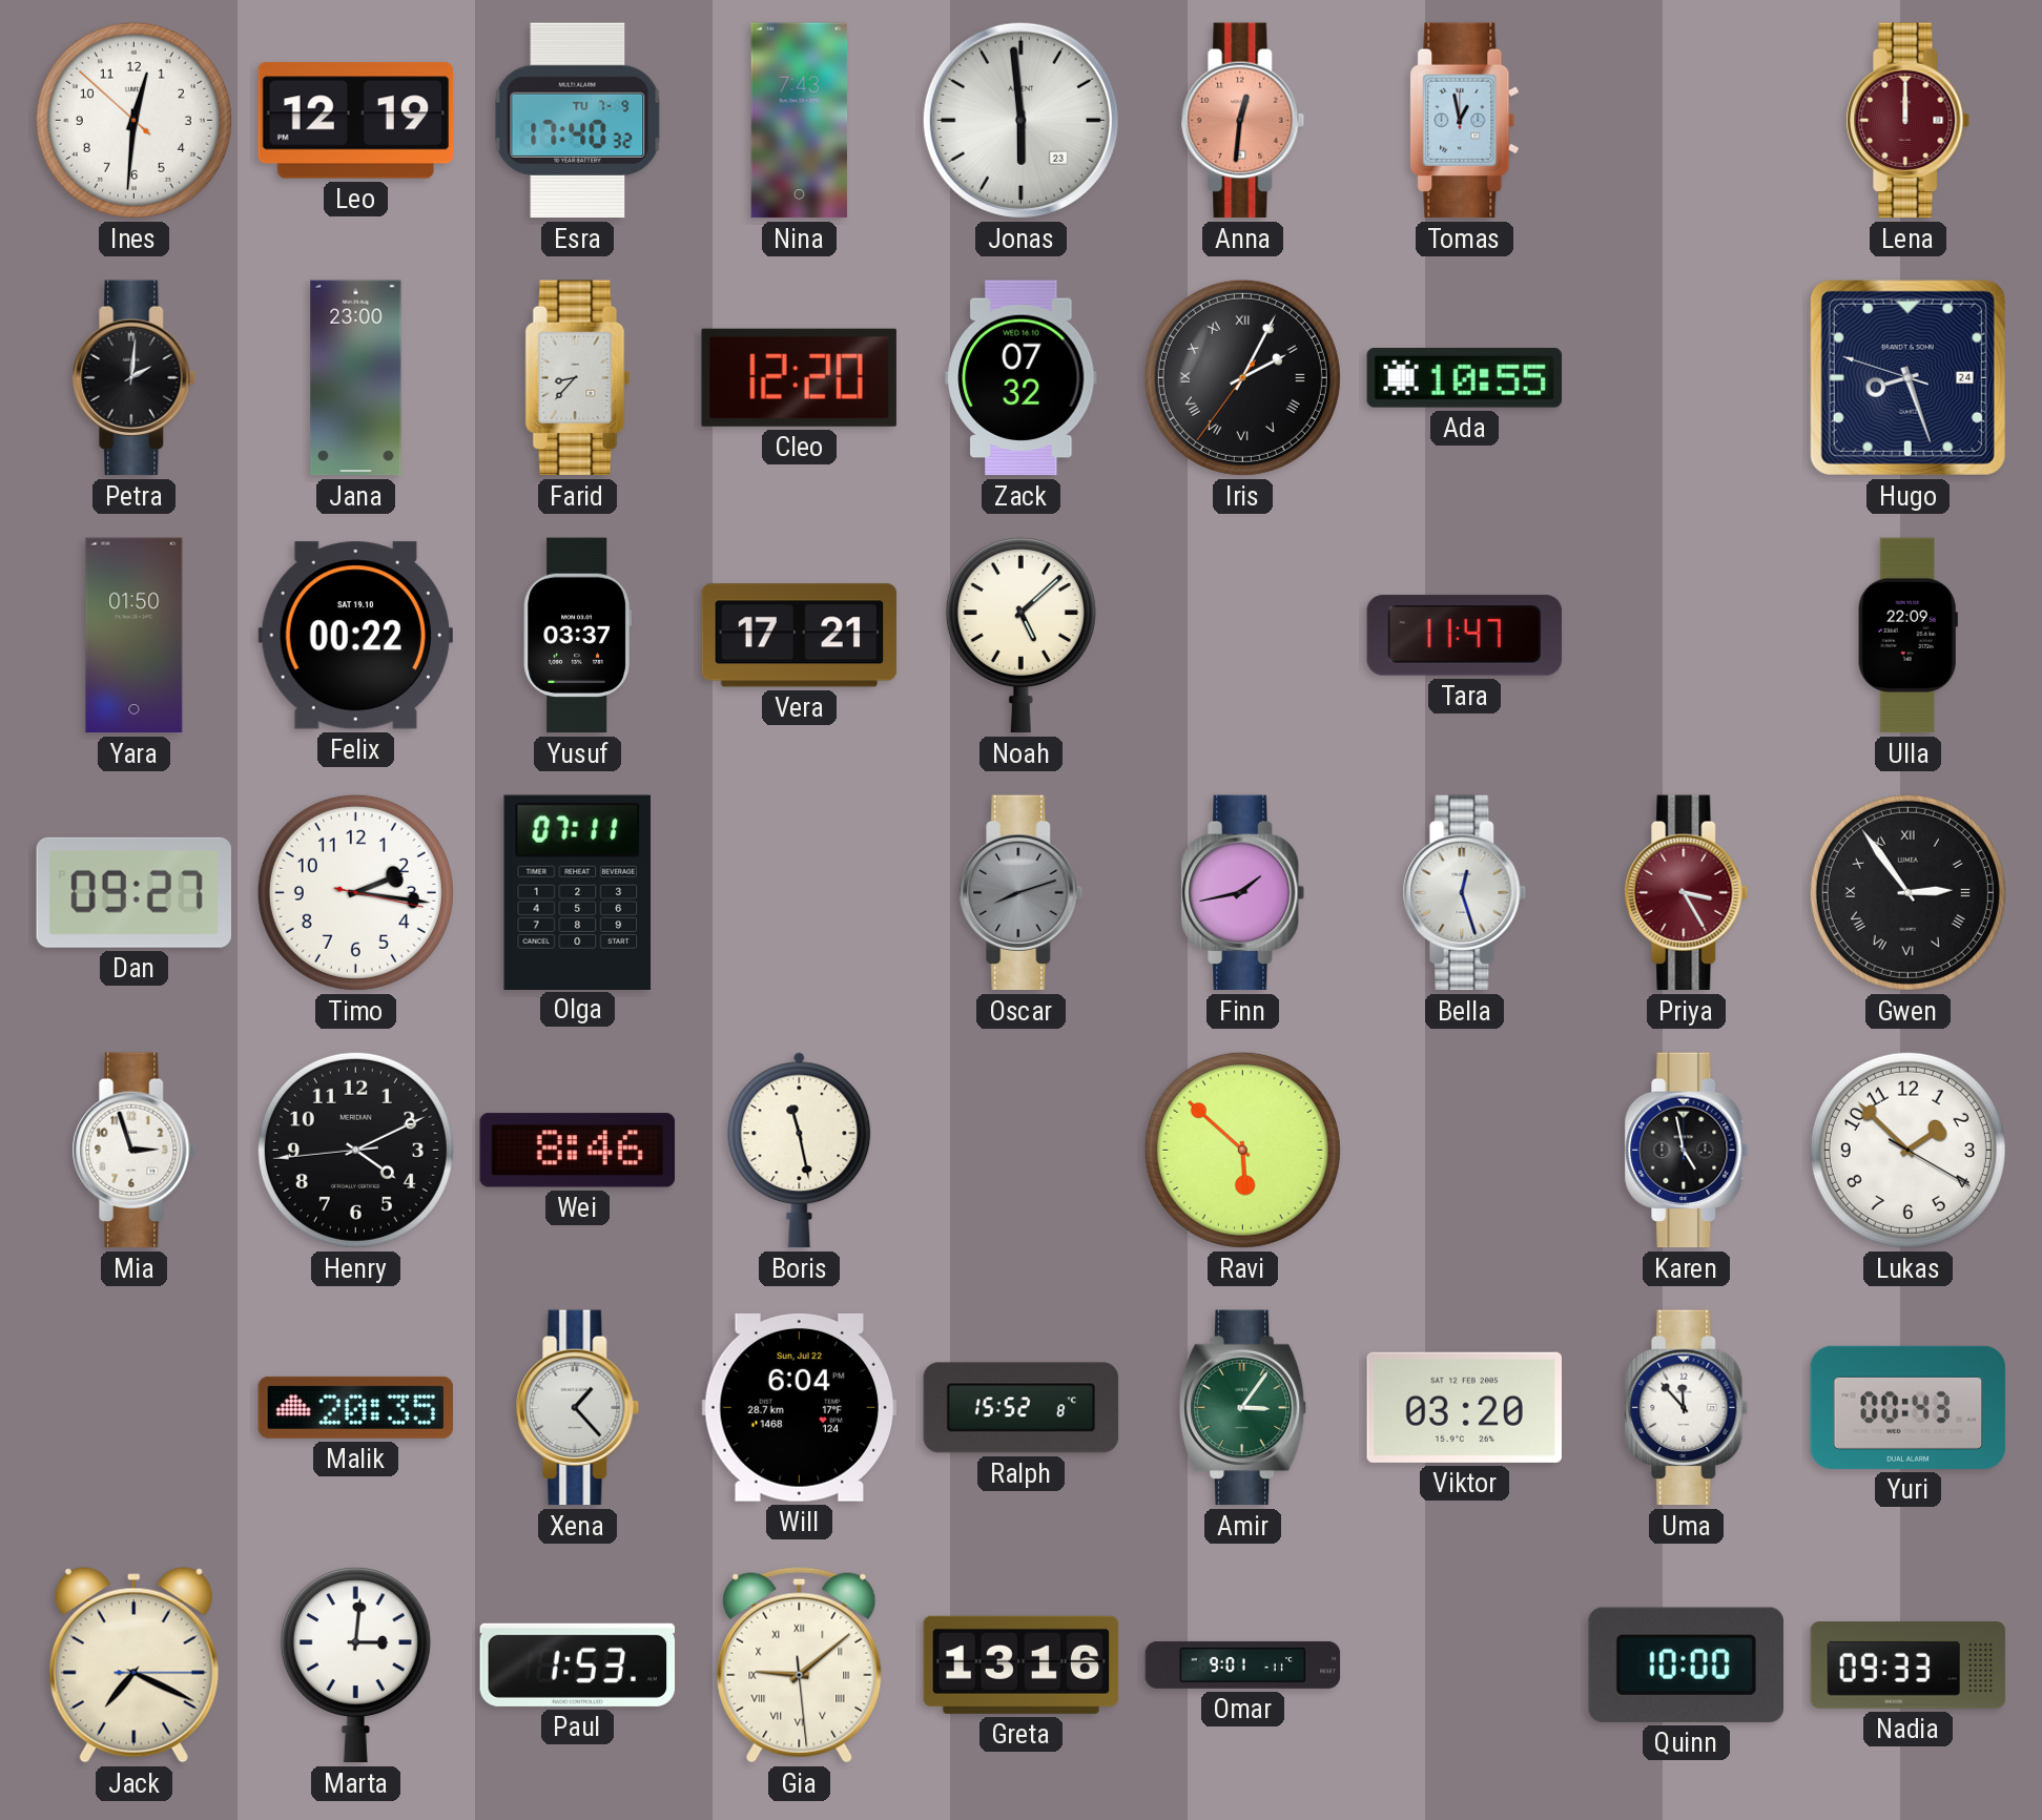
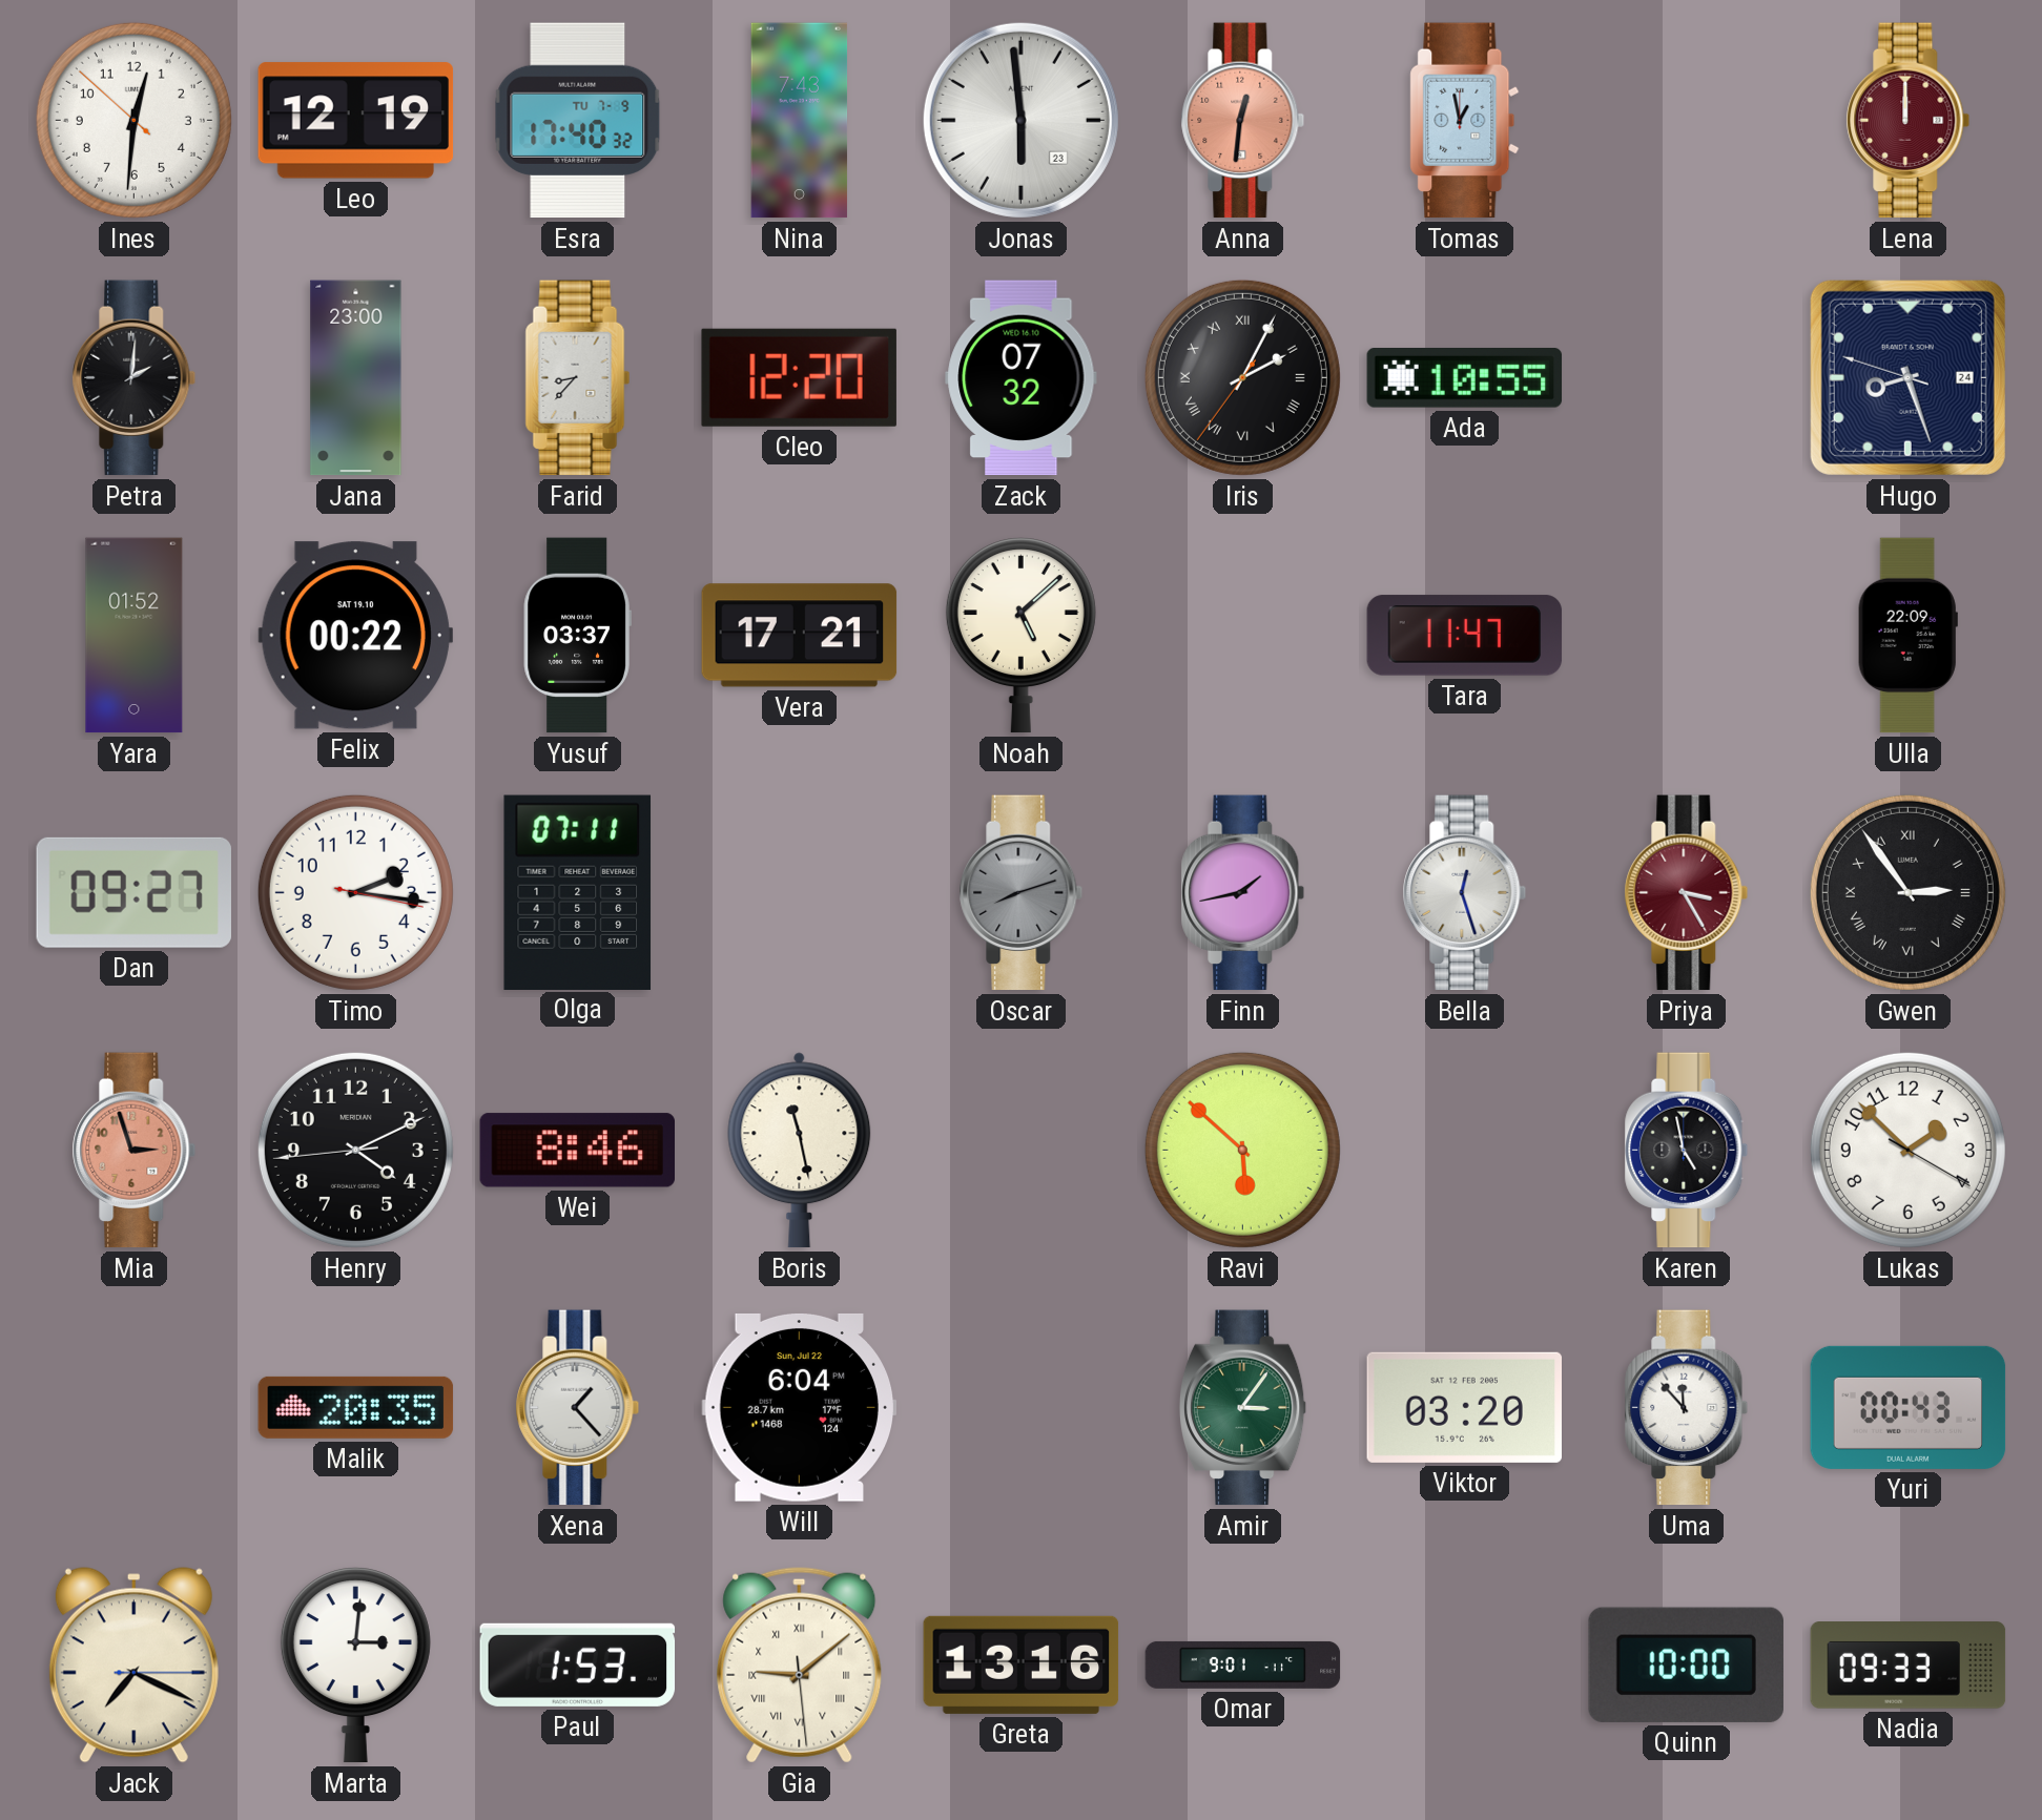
Yara: 01:50 -> 01:52
Mia dial: white -> salmon
Ralph: 15:52 -> none
